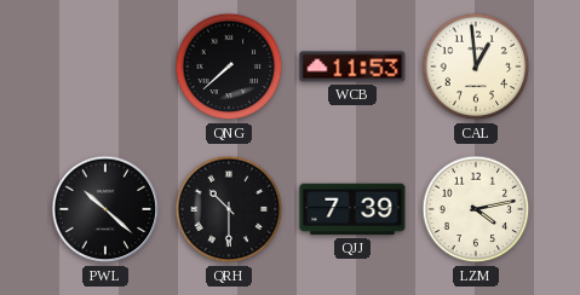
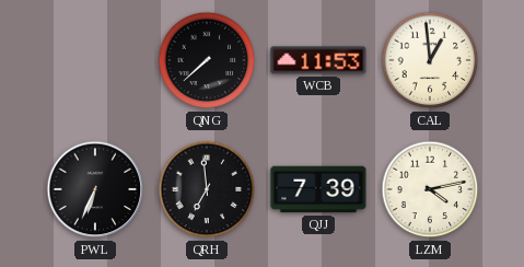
PWL: 10:22 -> 6:34
QRH: 10:30 -> 6:59
